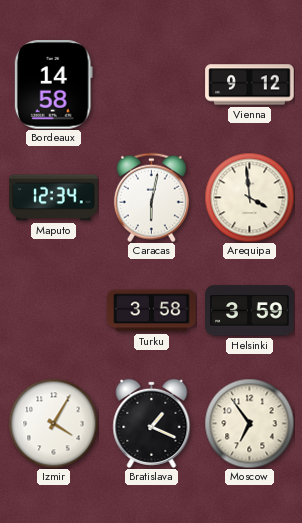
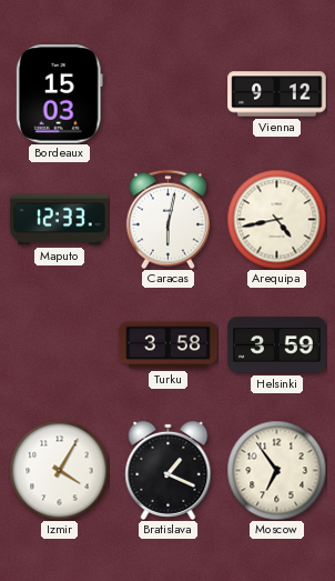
Bordeaux: 14:58 -> 15:03
Maputo: 12:34 -> 12:33
Arequipa: 3:59 -> 4:43
